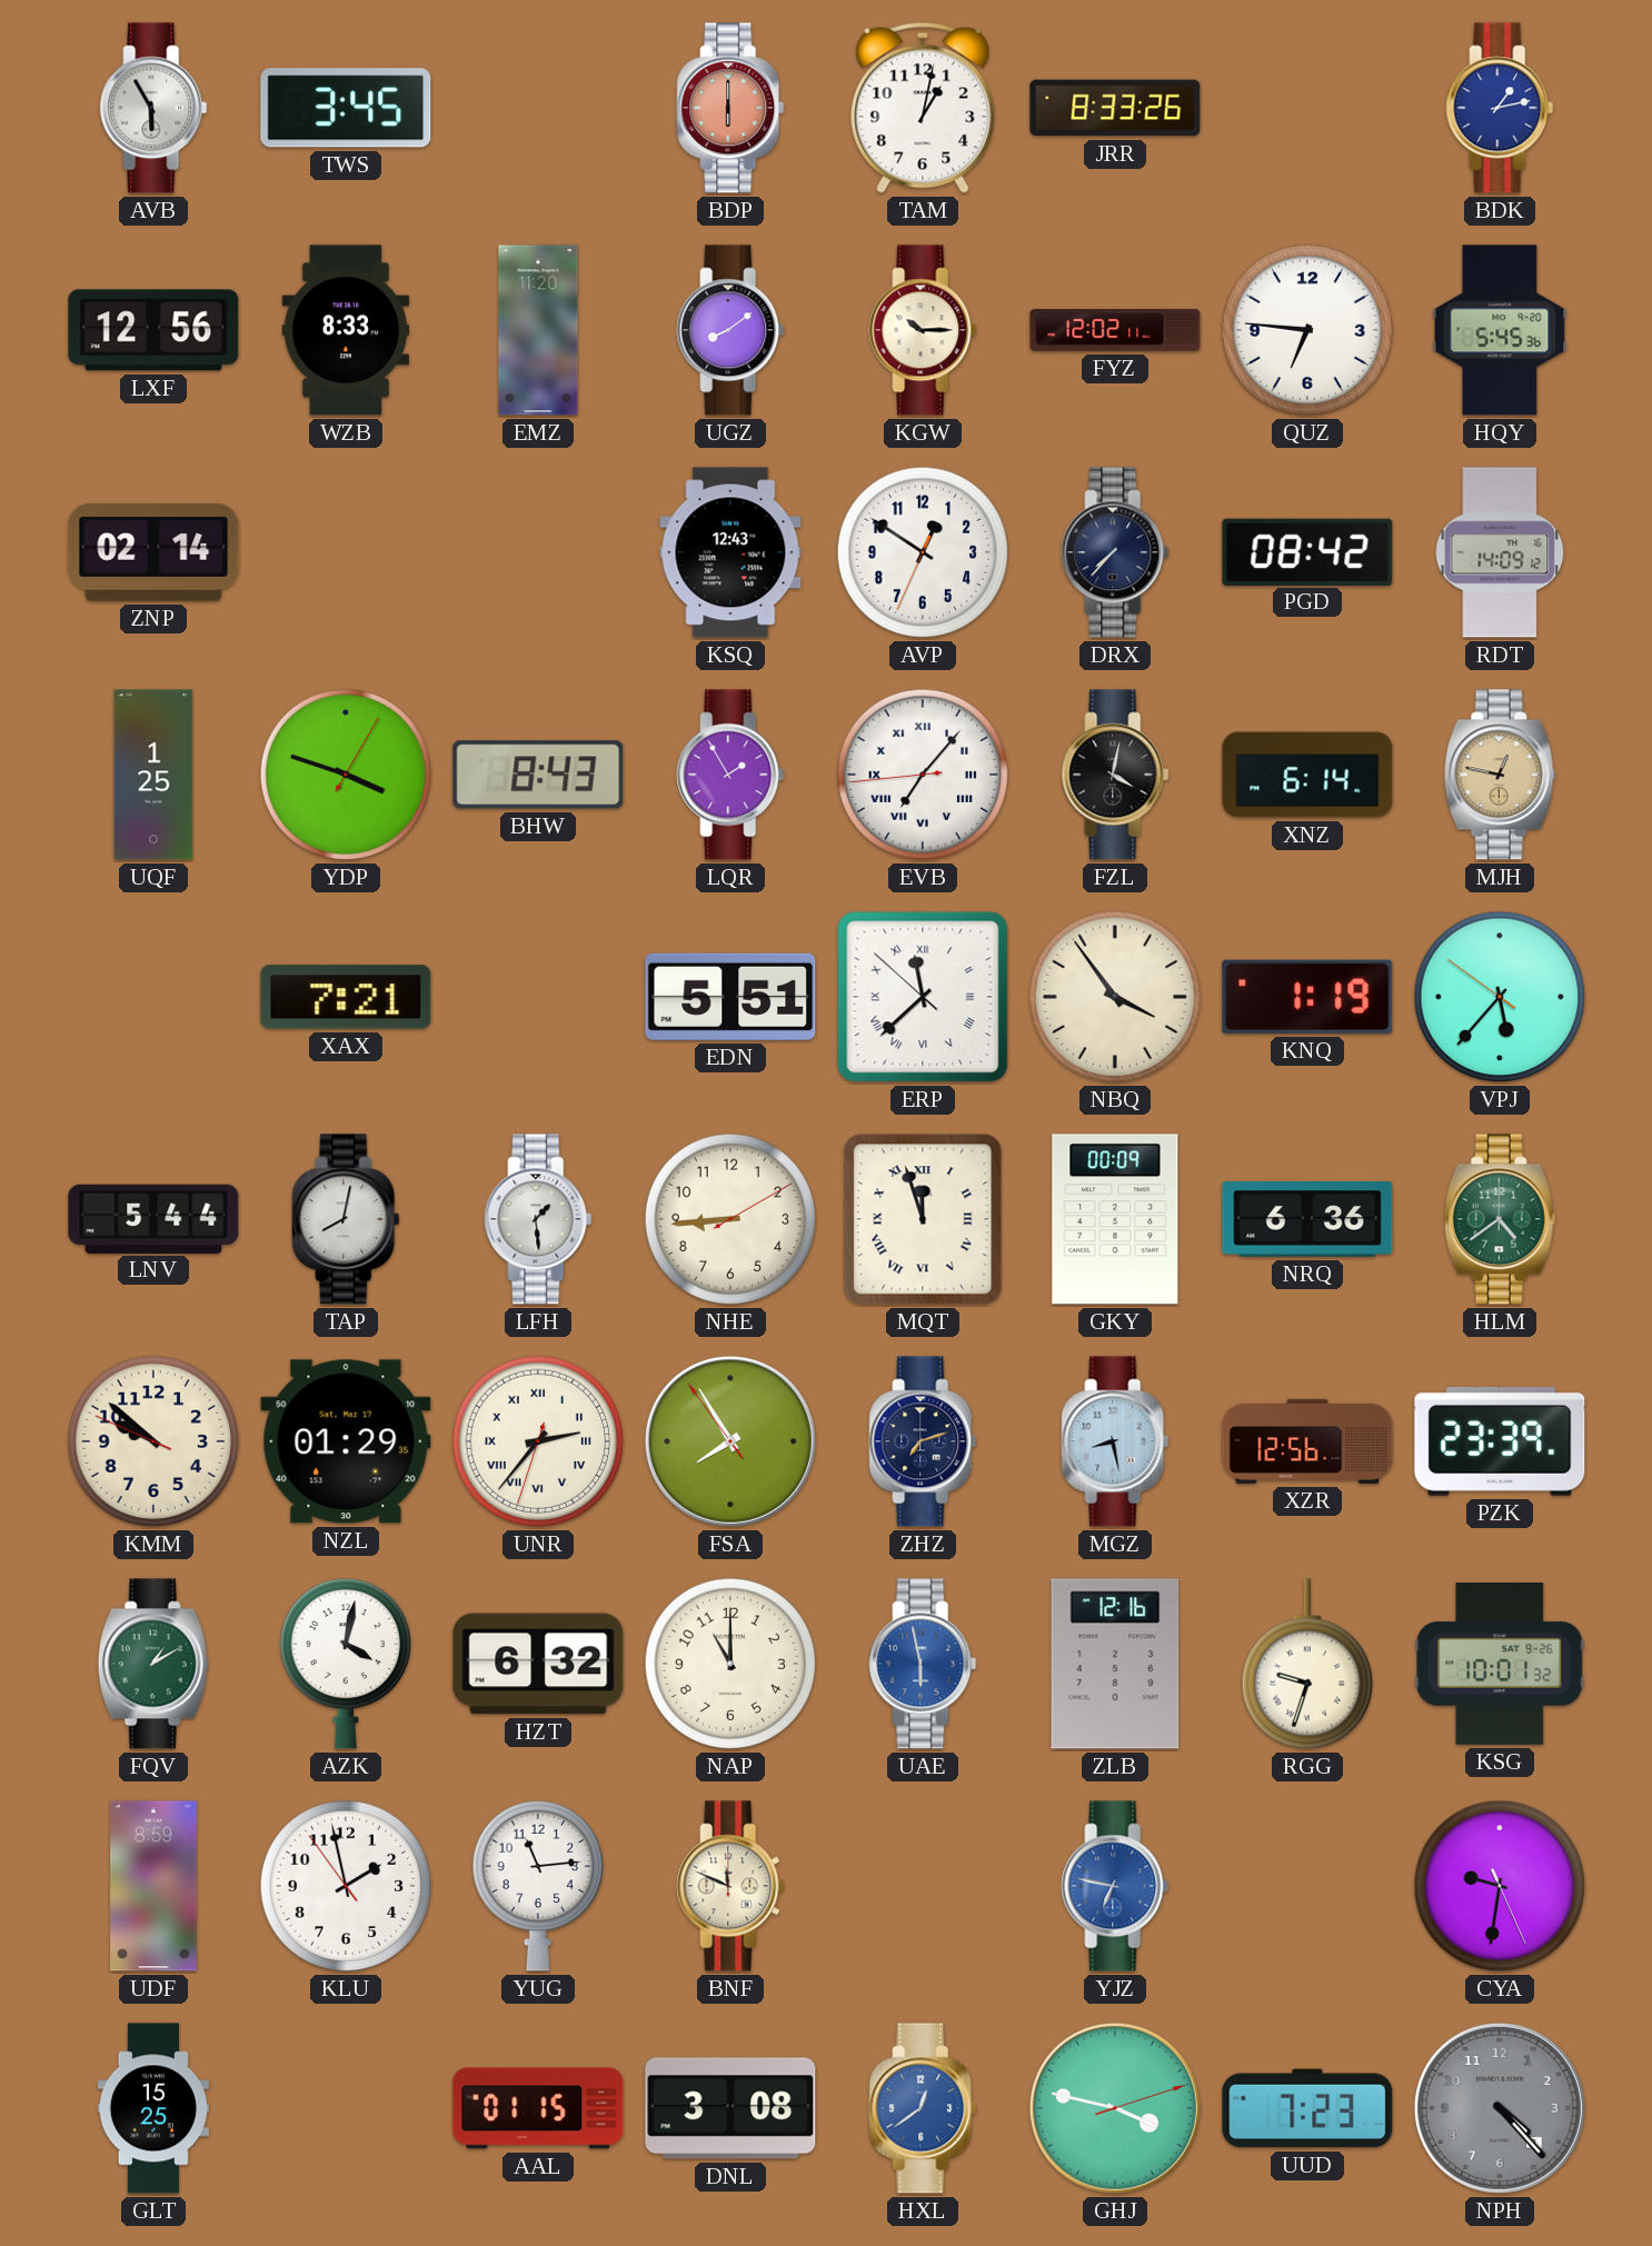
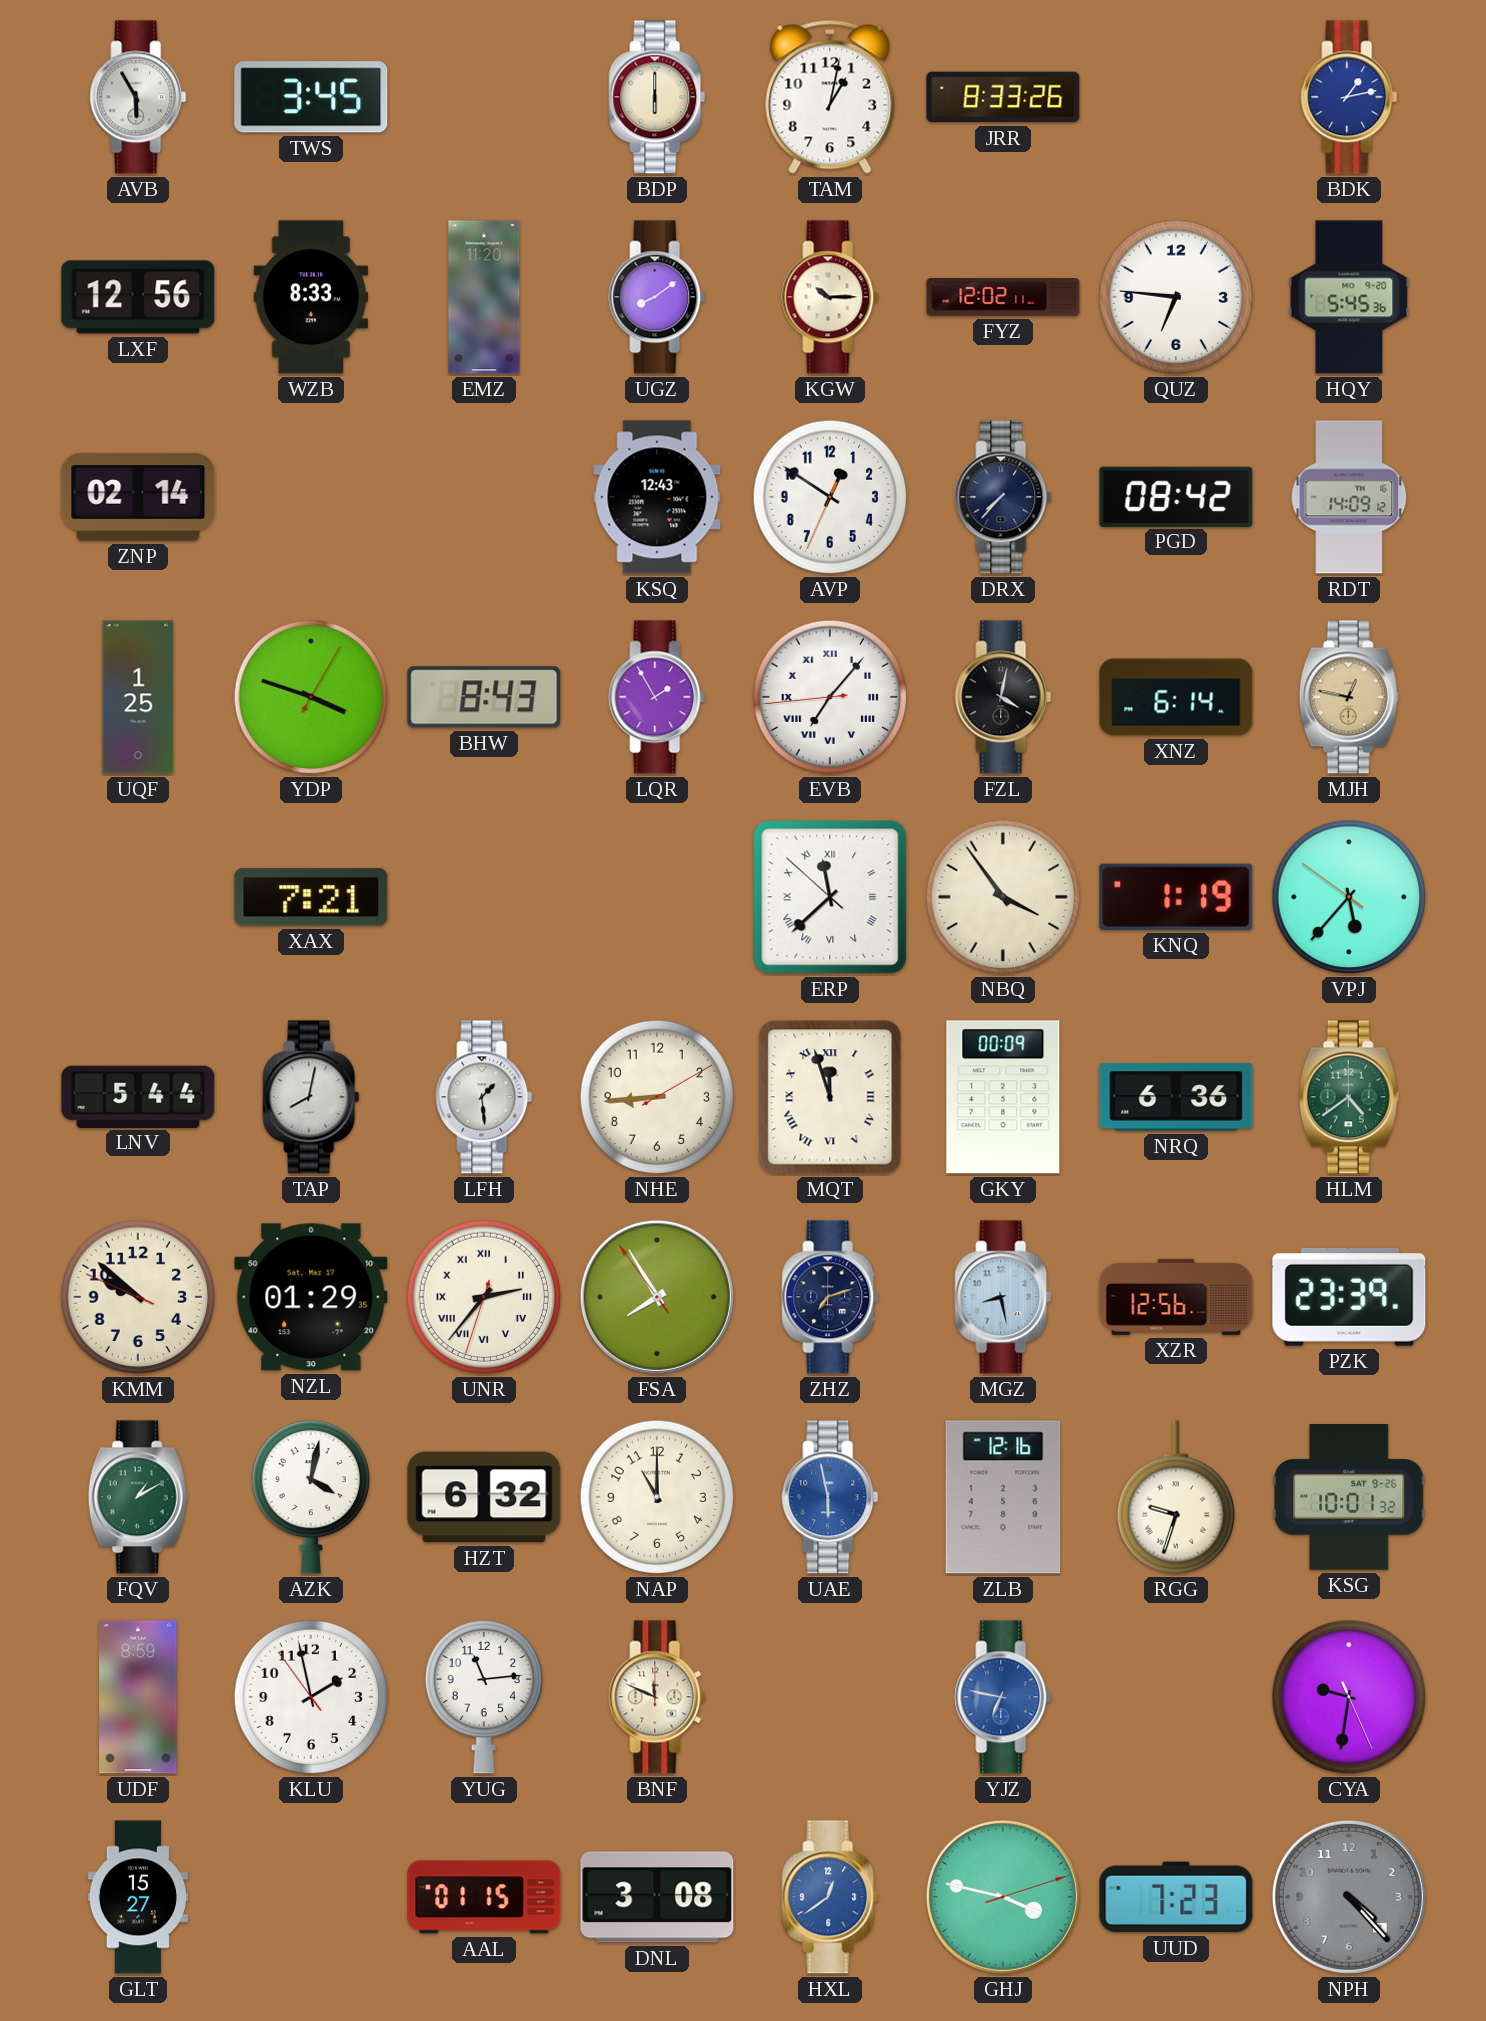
BDP dial: salmon -> cream
EDN: 5:51 -> none
GLT: 15:25 -> 15:27
